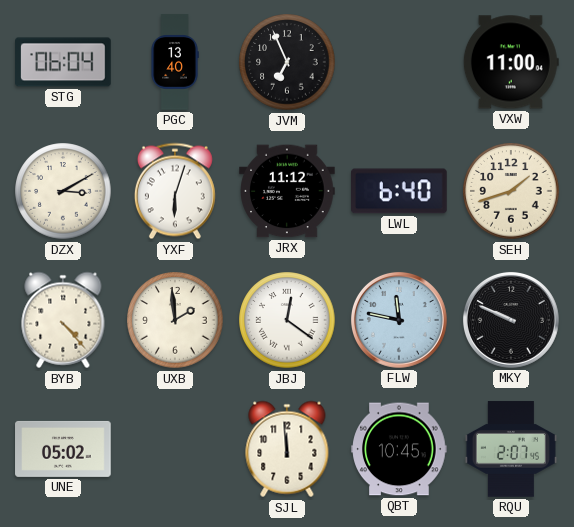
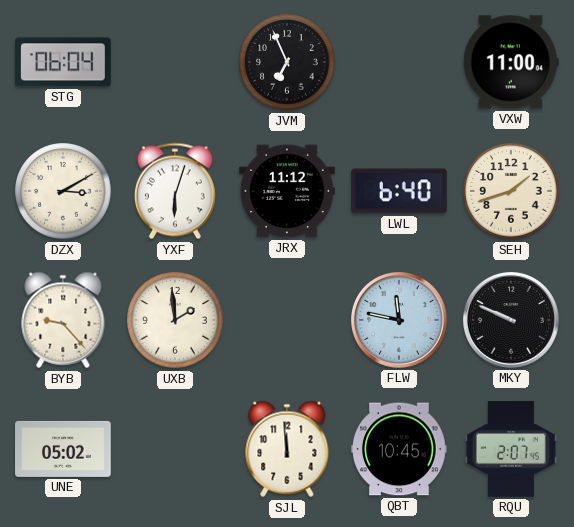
PGC: 13:40 -> none
BYB: 4:23 -> 9:23
JBJ: 12:21 -> none
